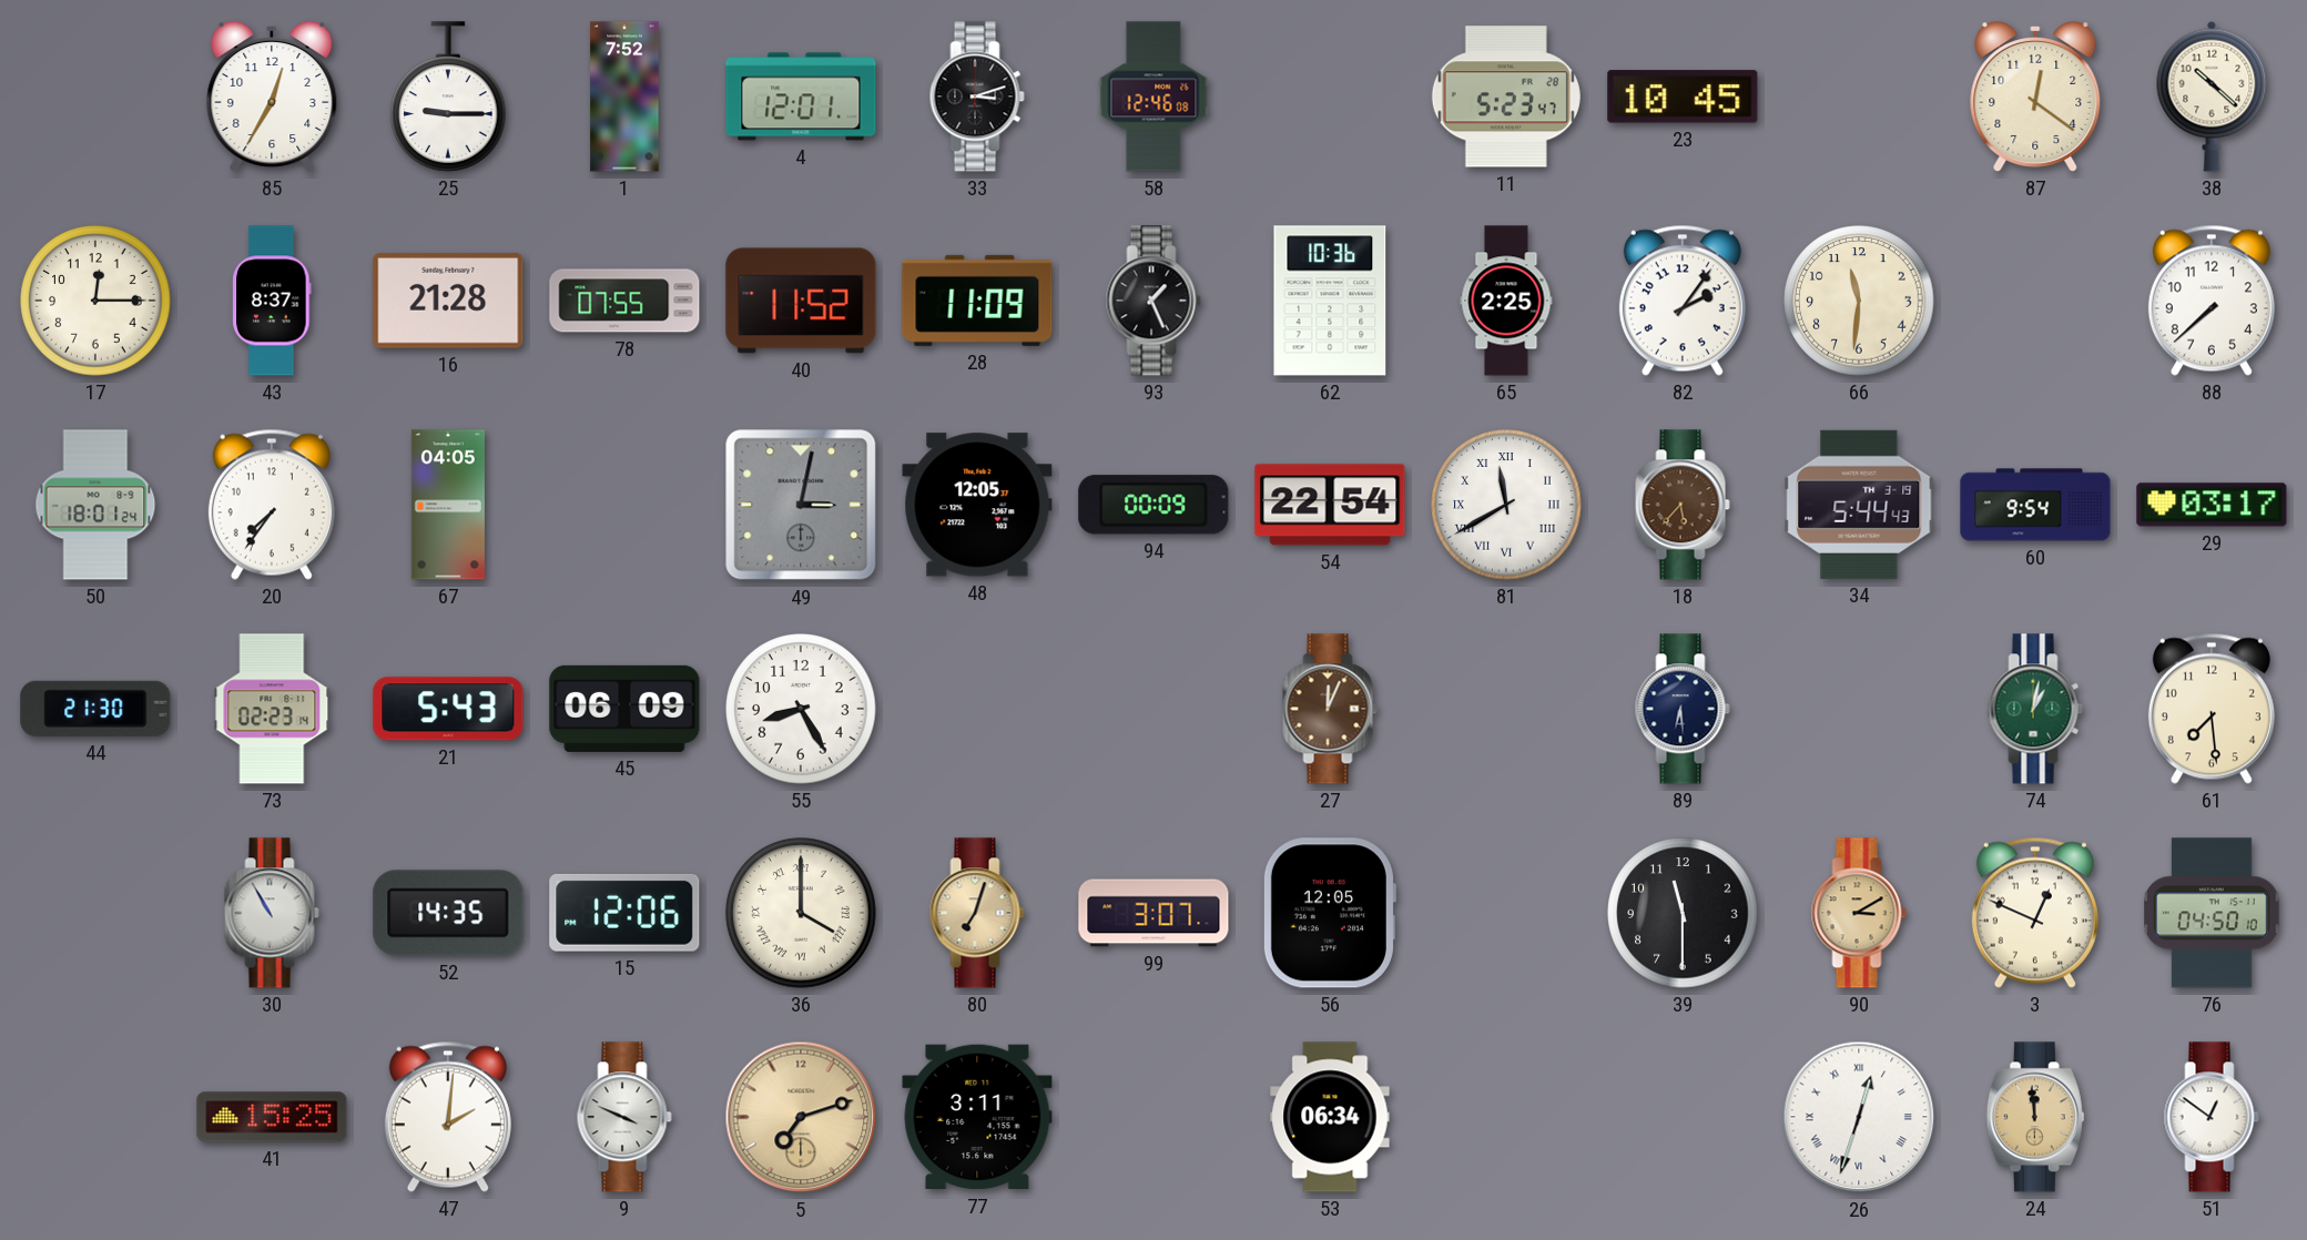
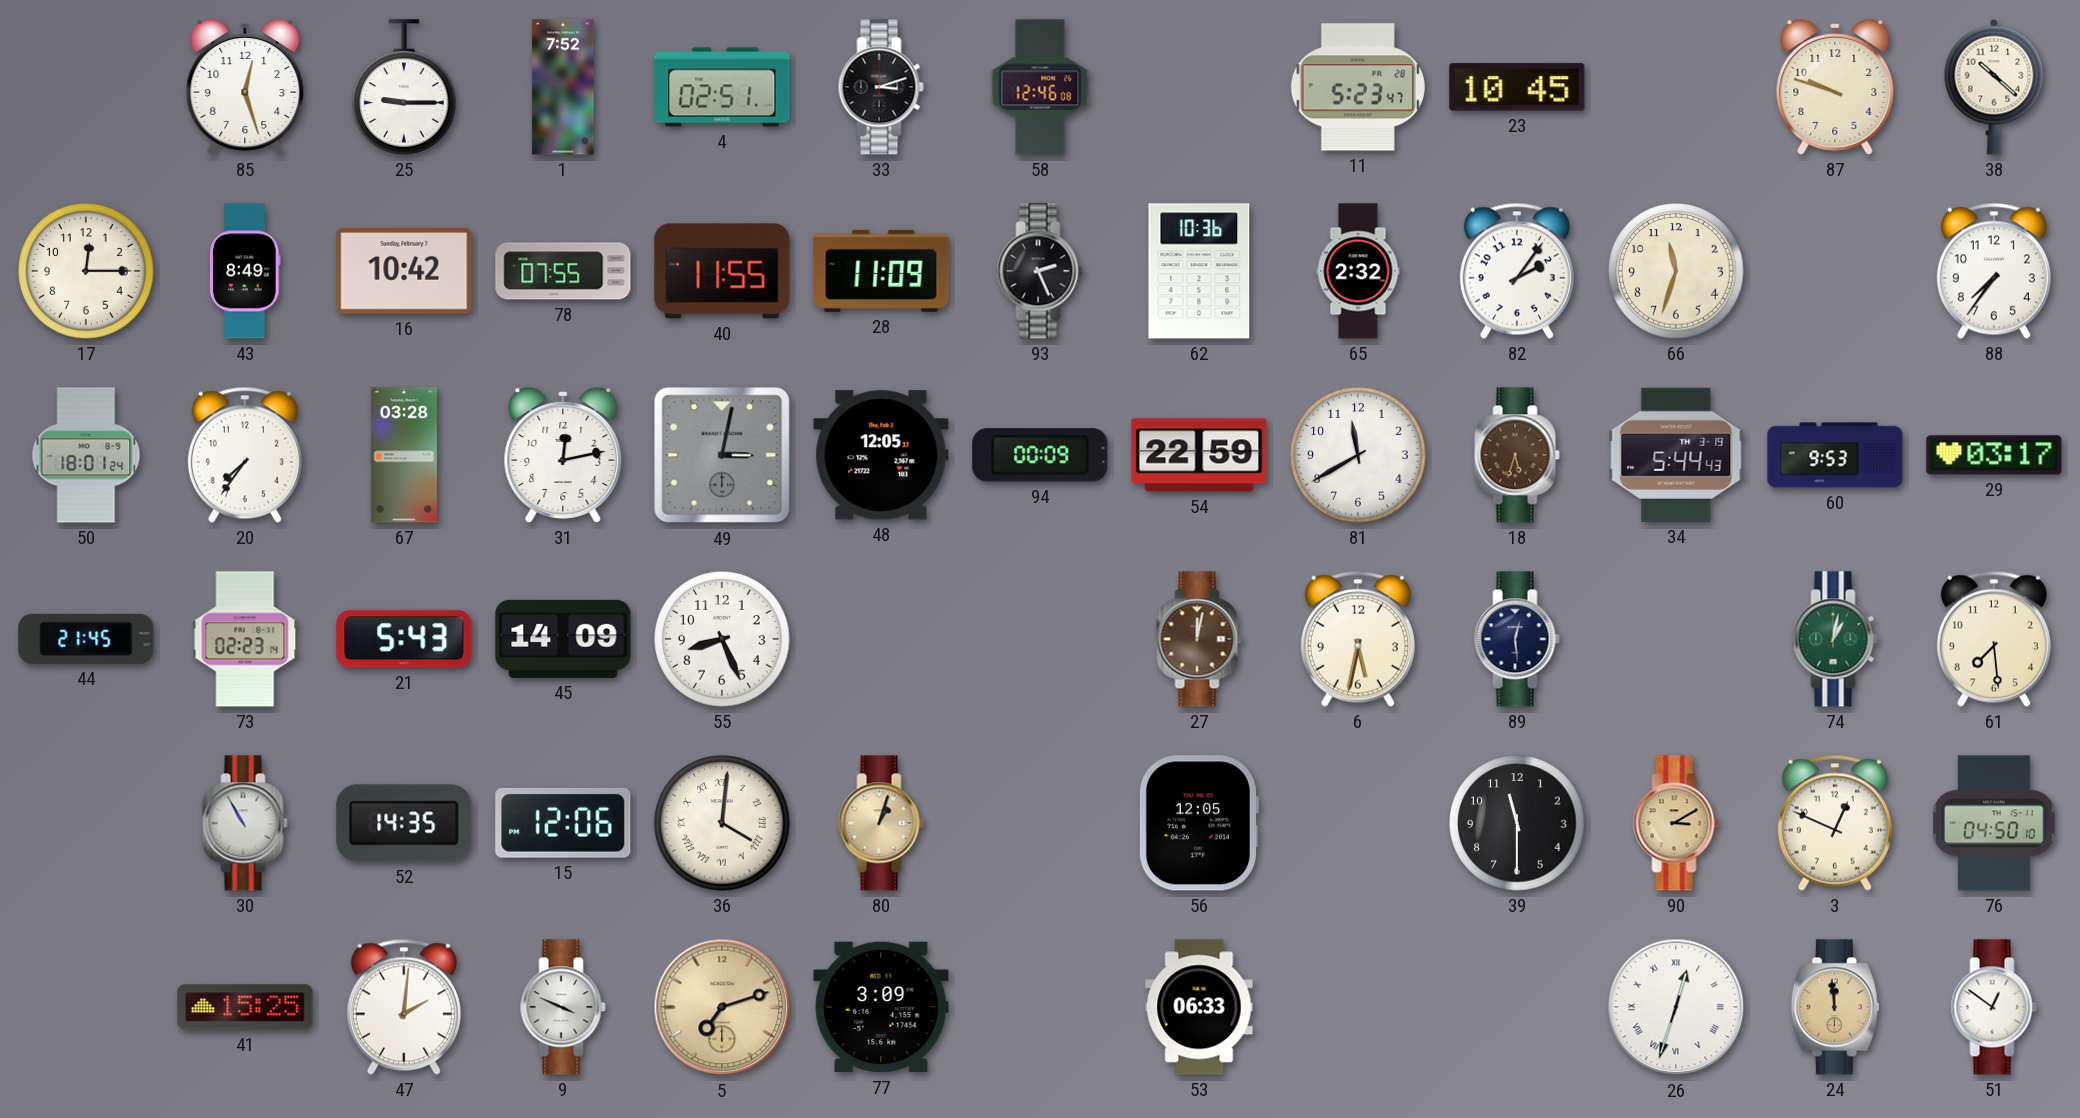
85: 12:35 -> 12:27
4: 12:01 -> 02:51
87: 12:21 -> 9:48
43: 8:37 -> 8:49
16: 21:28 -> 10:42
40: 11:52 -> 11:55
93: 1:26 -> 2:26
65: 2:25 -> 2:32
66: 11:31 -> 11:33
88: 7:38 -> 7:36
67: 04:05 -> 03:28
31: none -> 12:13
54: 22:54 -> 22:59
81 numerals: Roman -> Arabic
18: 5:37 -> 5:33
60: 9:54 -> 9:53
44: 21:30 -> 21:45
45: 06:09 -> 14:09
55: 8:25 -> 8:26
27: 12:04 -> 12:02
6: none -> 5:32
89: 6:29 -> 12:29
36: 4:00 -> 4:01
80: 7:03 -> 1:03
99: 3:07 -> none
77: 3:11 -> 3:09
53: 06:34 -> 06:33
